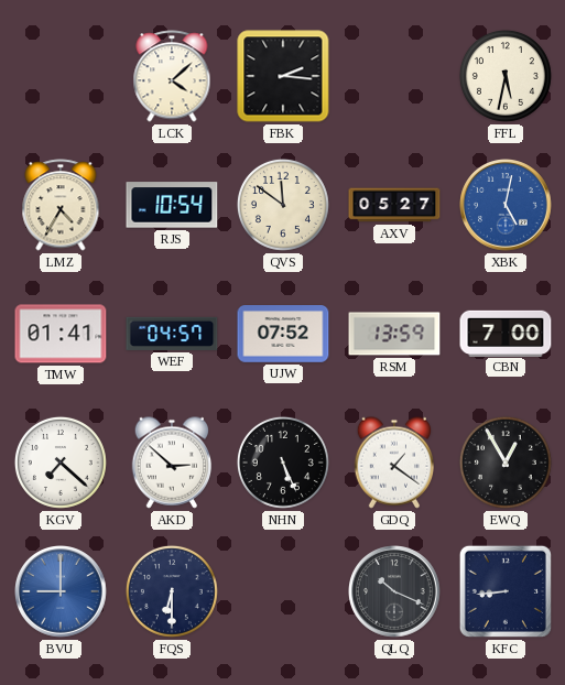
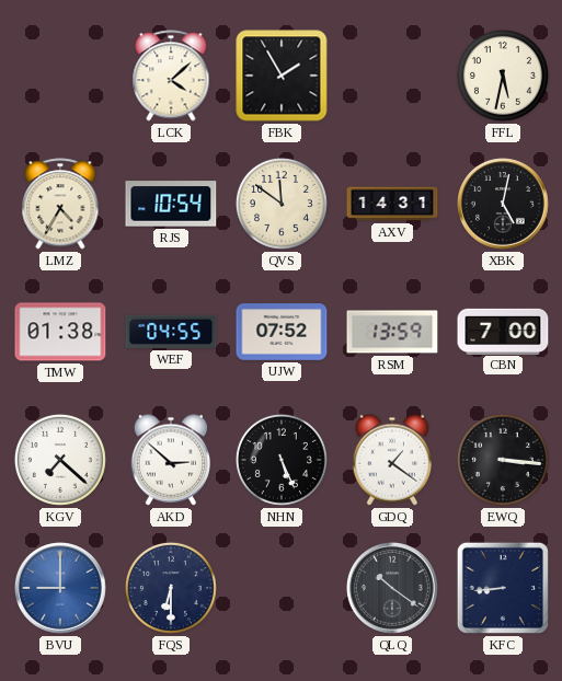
FBK: 2:16 -> 1:55
AXV: 05:27 -> 14:31
XBK dial: blue -> black
TMW: 01:41 -> 01:38
WEF: 04:57 -> 04:55
EWQ: 12:55 -> 3:16
QLQ: 10:19 -> 10:21
